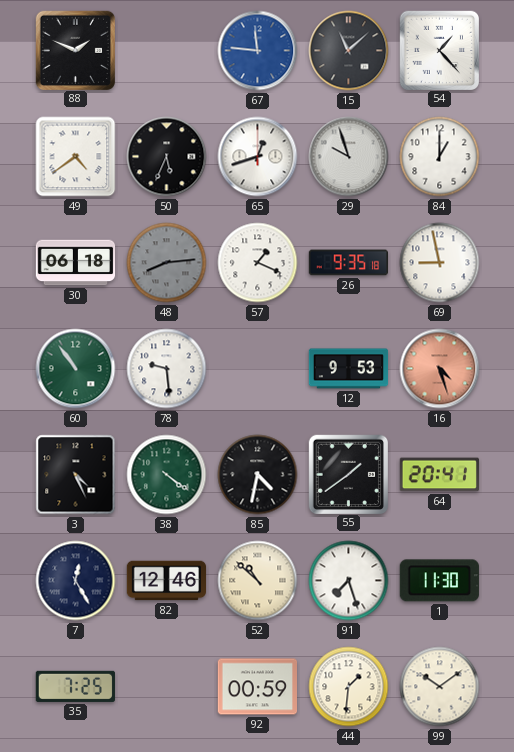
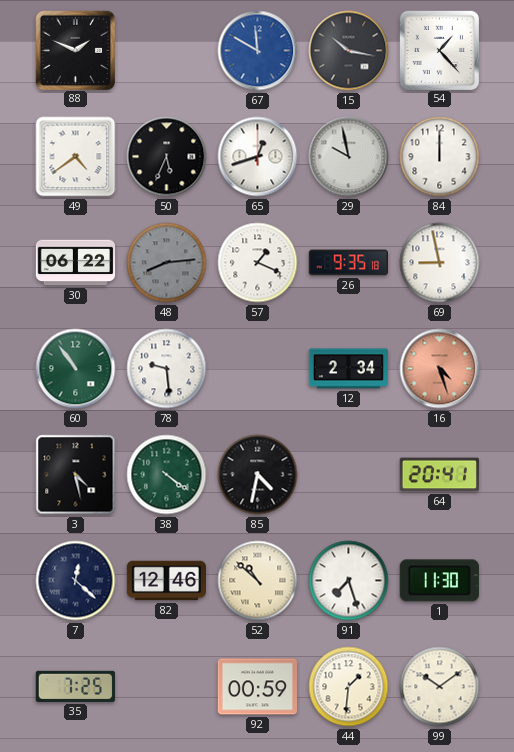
67: 11:46 -> 11:50
15: 11:08 -> 10:17
29: 9:57 -> 9:58
84: 1:00 -> 12:00
30: 06:18 -> 06:22
12: 9:53 -> 2:34
3: 4:26 -> 4:28
55: 1:39 -> none
7: 12:25 -> 12:22
